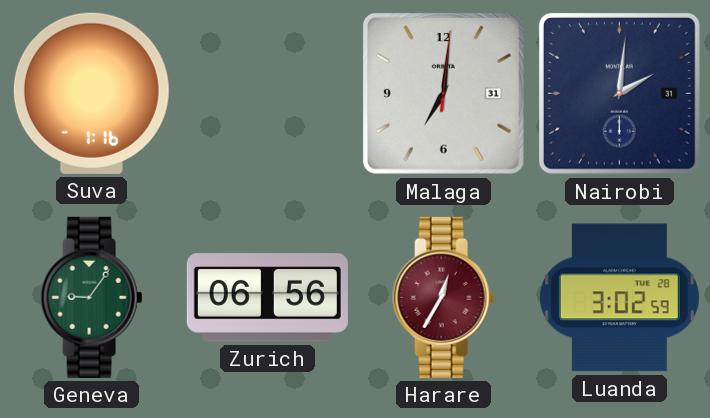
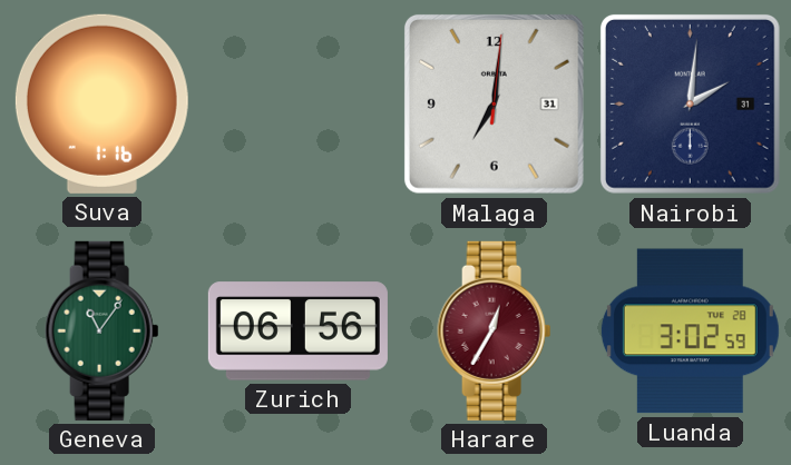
Geneva: 9:06 -> 11:06
